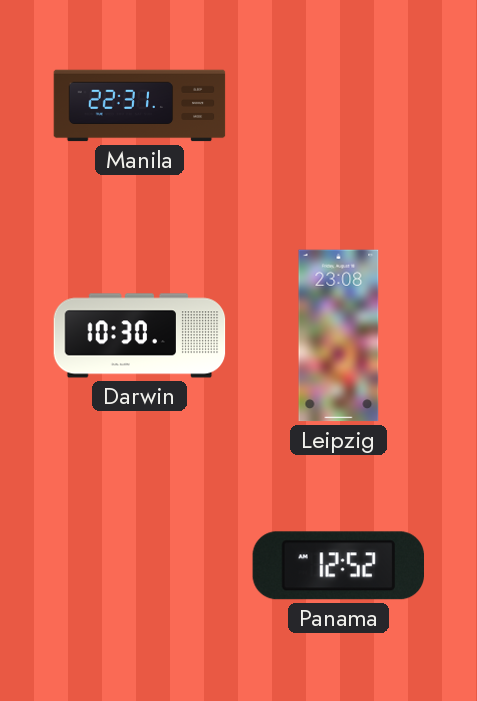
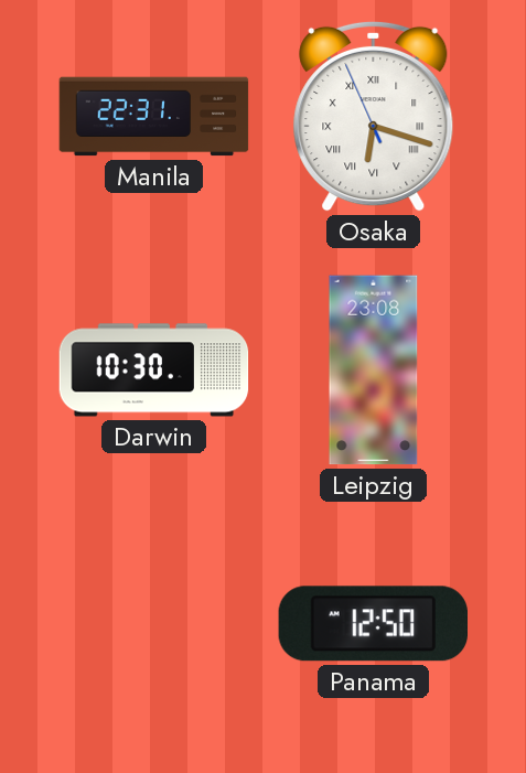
Osaka: none -> 6:17
Panama: 12:52 -> 12:50
